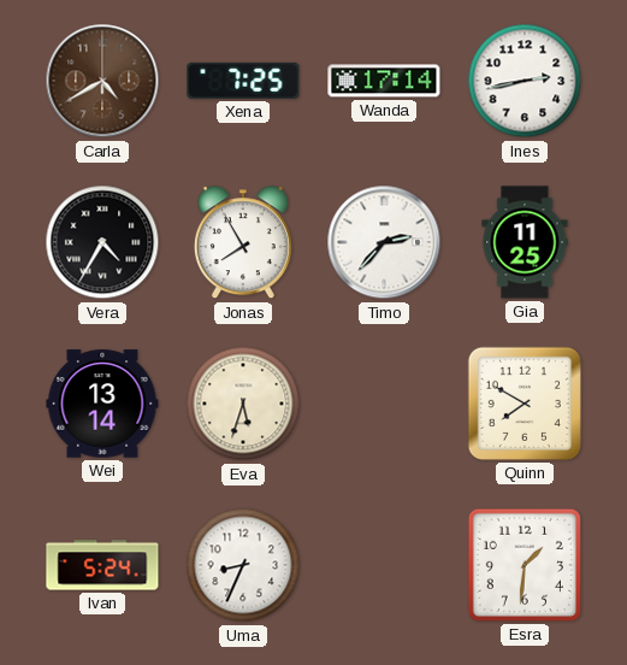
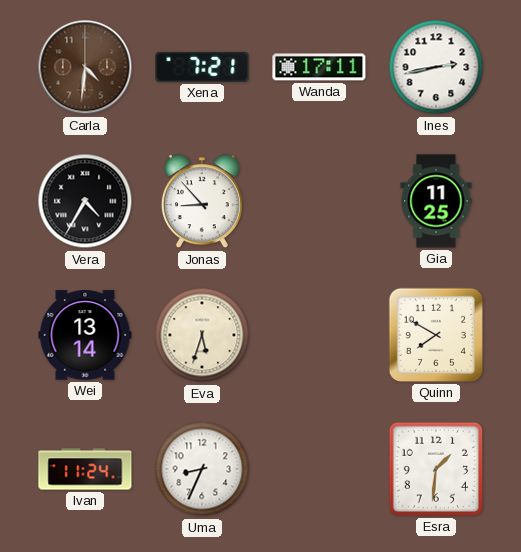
Carla: 4:40 -> 4:31
Xena: 7:25 -> 7:21
Wanda: 17:14 -> 17:11
Jonas: 7:55 -> 8:53
Timo: 2:37 -> none
Ivan: 5:24 -> 11:24
